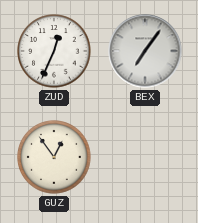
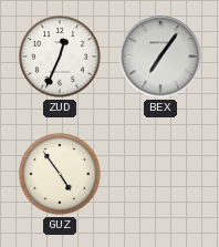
GUZ: 12:54 -> 4:54
